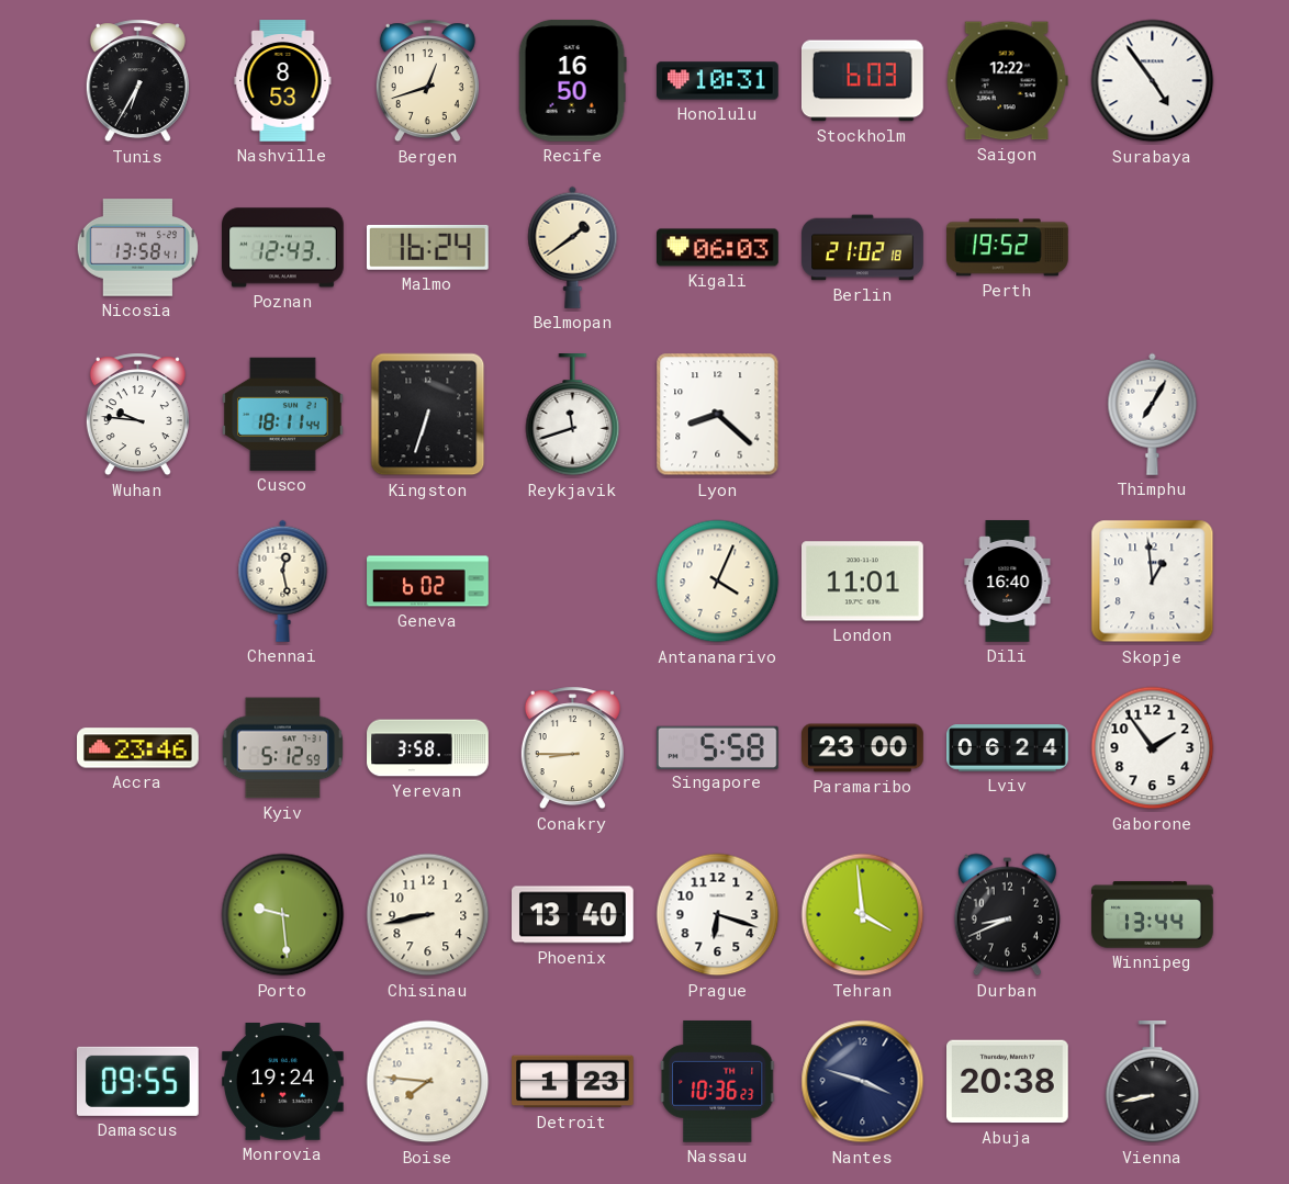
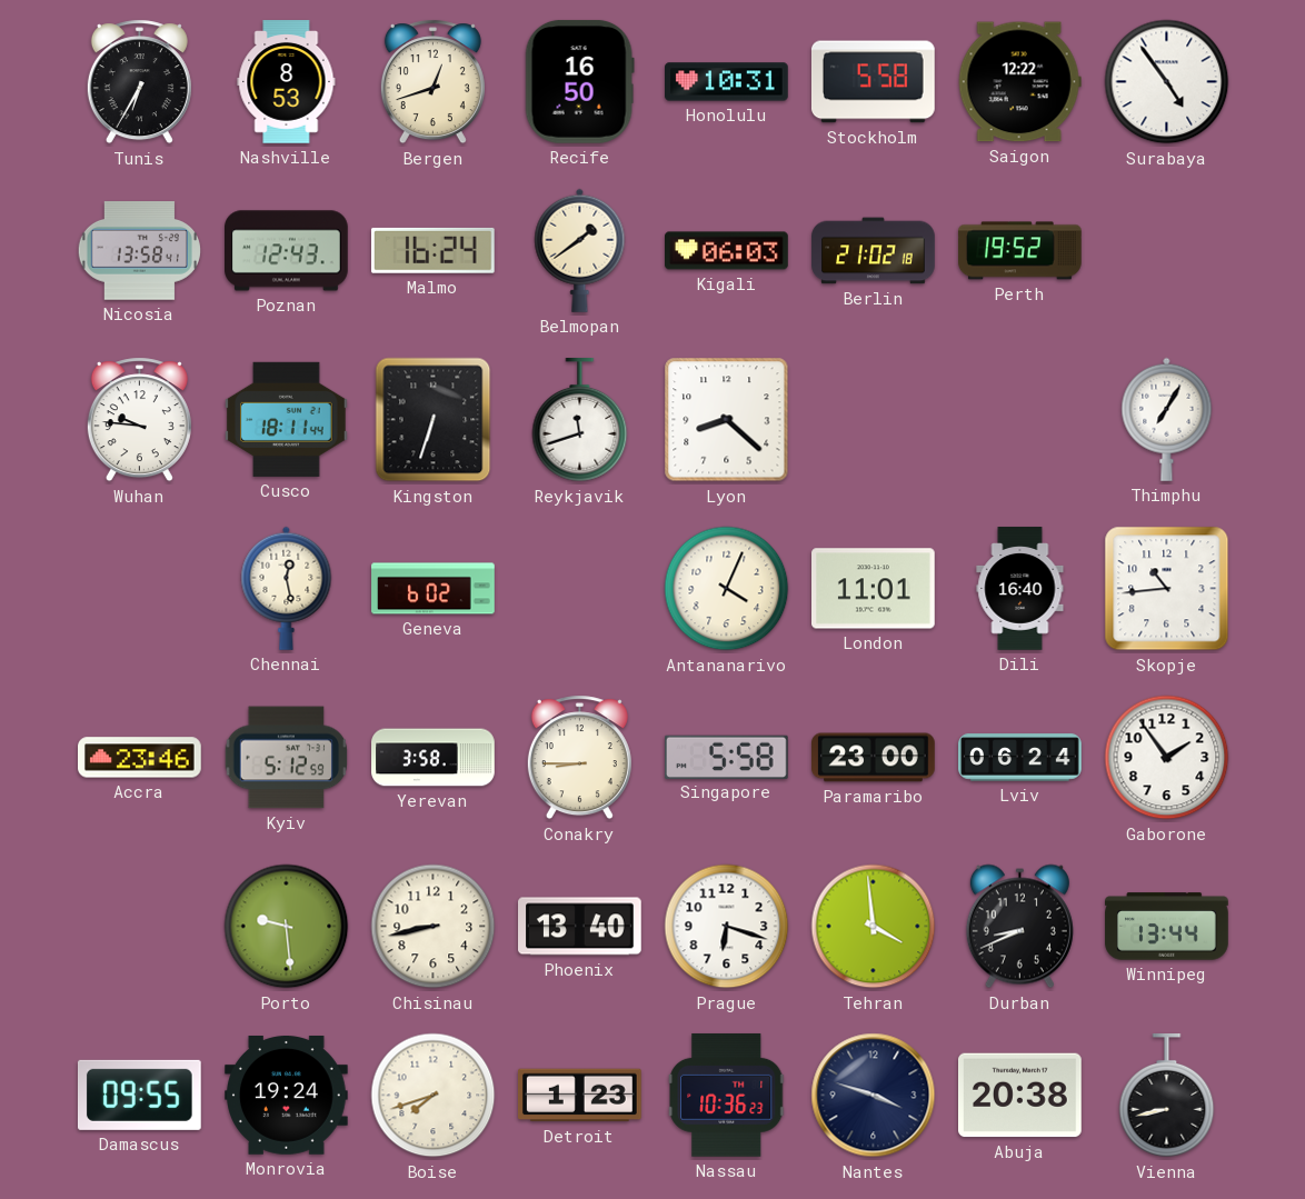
Stockholm: 6:03 -> 5:58
Skopje: 12:59 -> 10:44
Boise: 7:46 -> 7:42
